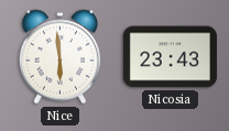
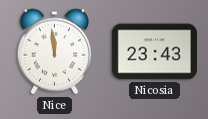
Nice: 5:59 -> 11:59
